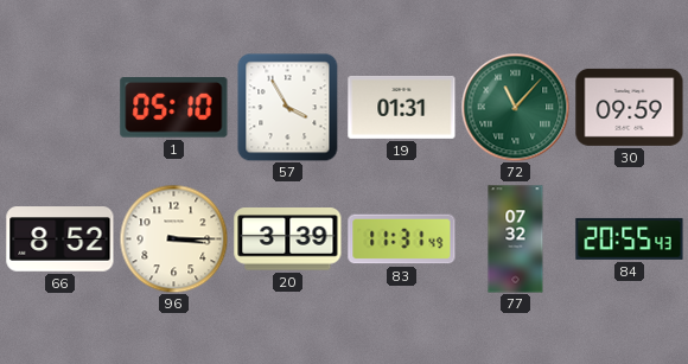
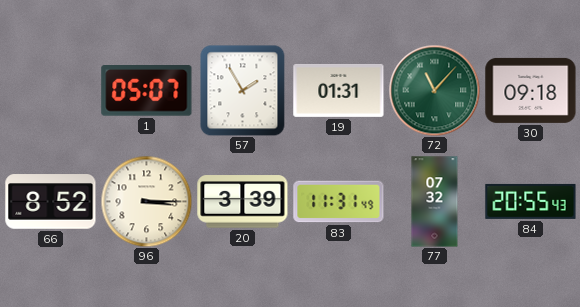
1: 05:10 -> 05:07
57: 3:55 -> 1:55
30: 09:59 -> 09:18
